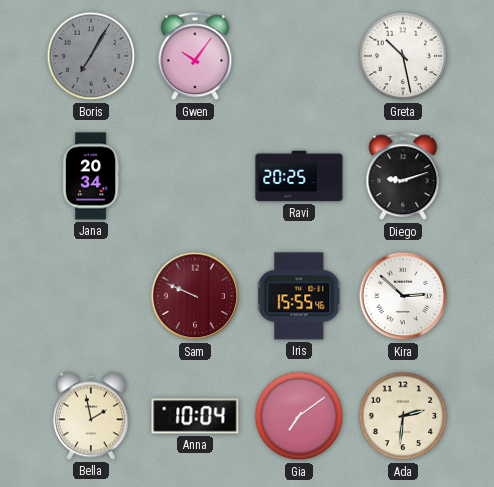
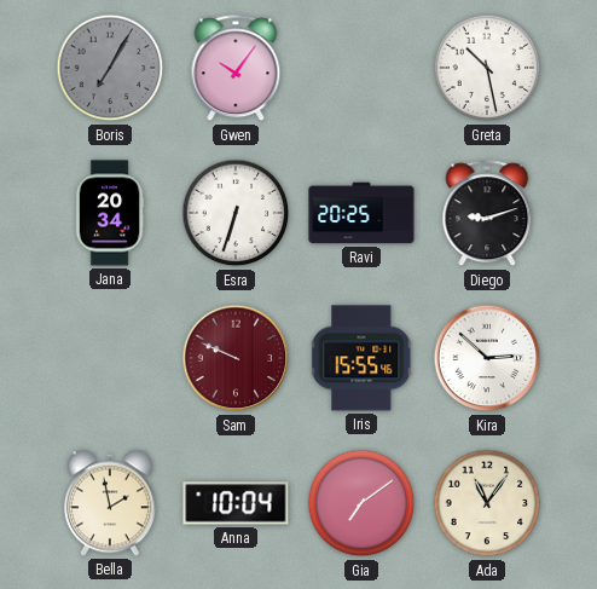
Esra: none -> 6:33
Ada: 2:31 -> 11:06
